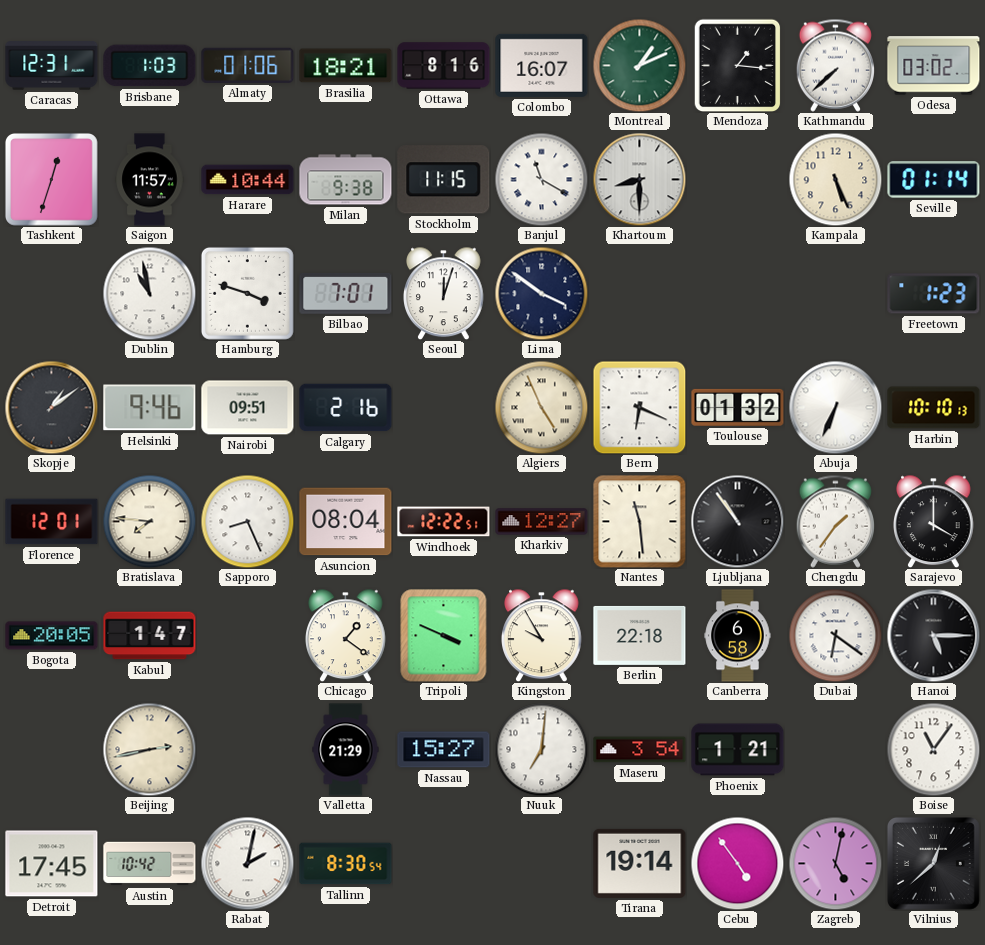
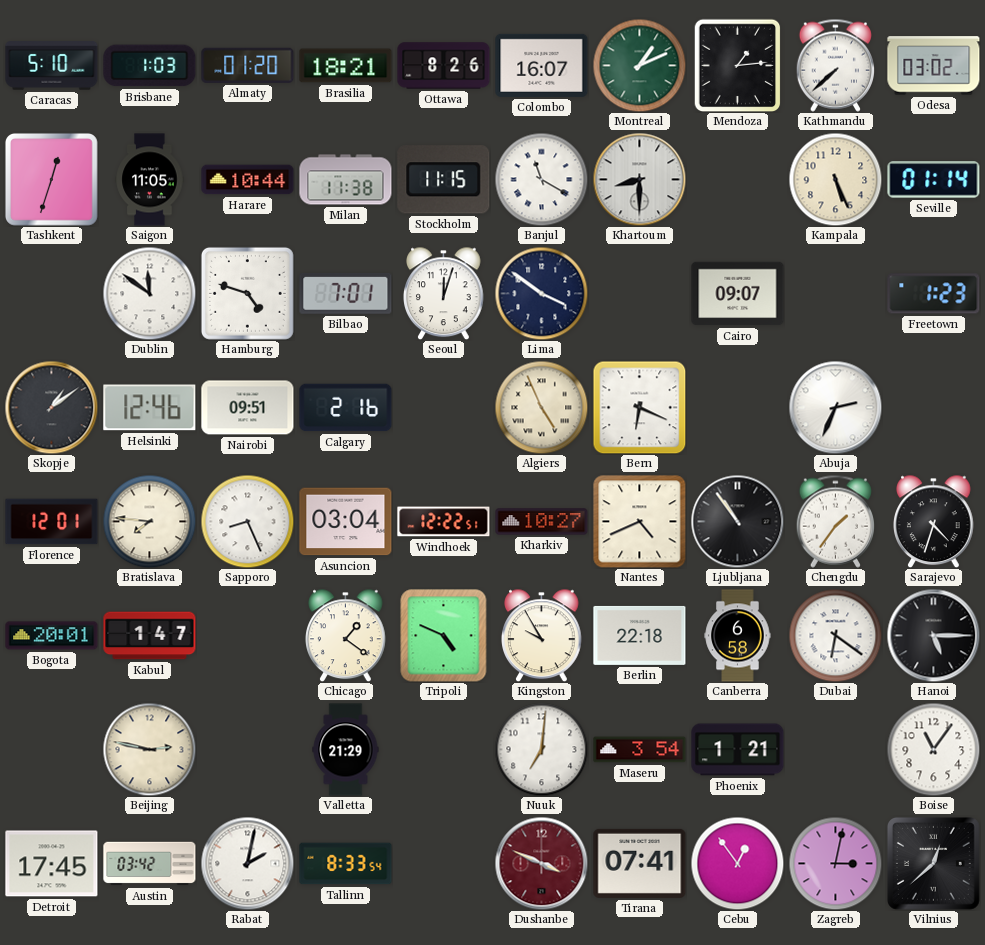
Caracas: 12:31 -> 5:10
Almaty: 01:06 -> 01:20
Ottawa: 8:16 -> 8:26
Mendoza: 1:16 -> 1:14
Saigon: 11:57 -> 11:05
Milan: 9:38 -> 11:38
Dublin: 10:58 -> 11:51
Hamburg: 3:48 -> 4:48
Cairo: none -> 09:07
Helsinki: 9:46 -> 12:46
Toulouse: 01:32 -> none
Abuja: 6:34 -> 2:34
Harbin: 10:10 -> none
Asuncion: 08:04 -> 03:04
Kharkiv: 12:27 -> 10:27
Nantes: 11:29 -> 4:41
Sarajevo: 4:00 -> 4:33
Bogota: 20:05 -> 20:01
Tripoli: 3:49 -> 4:49
Beijing: 2:43 -> 2:47
Nassau: 15:27 -> none
Austin: 10:42 -> 03:42
Tallinn: 8:30 -> 8:33
Dushanbe: none -> 3:49
Tirana: 19:14 -> 07:41
Cebu: 4:54 -> 12:54
Zagreb: 5:02 -> 3:02
